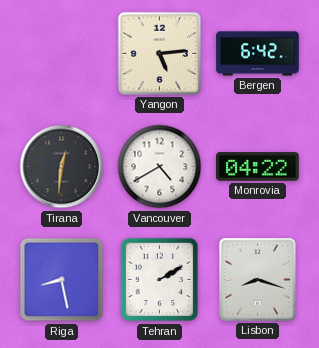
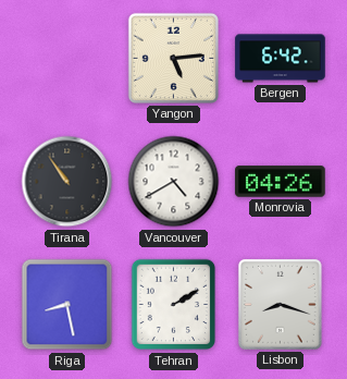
Tirana: 12:31 -> 10:54
Monrovia: 04:22 -> 04:26
